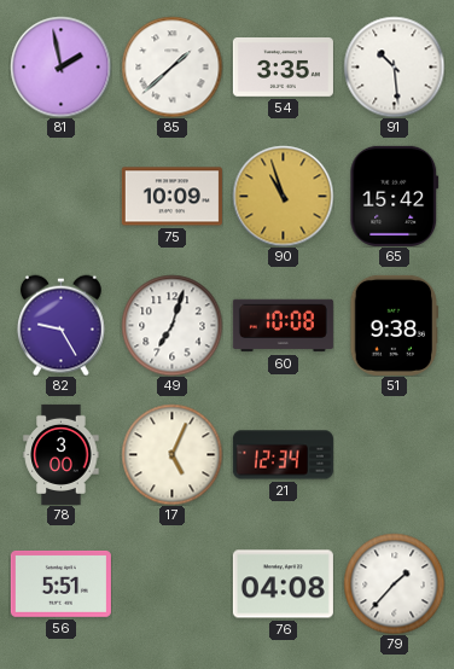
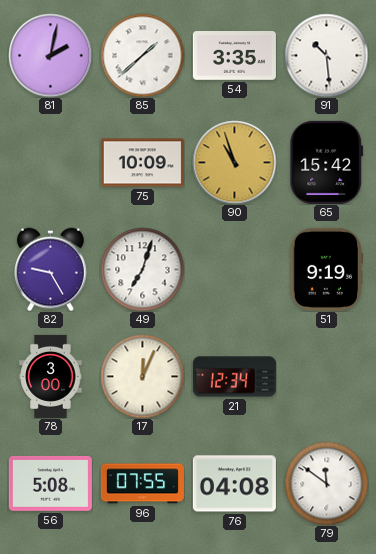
81: 1:58 -> 2:02
60: 10:08 -> none
51: 9:38 -> 9:19
17: 5:04 -> 12:04
56: 5:51 -> 5:08
96: none -> 07:55
79: 1:37 -> 11:51
